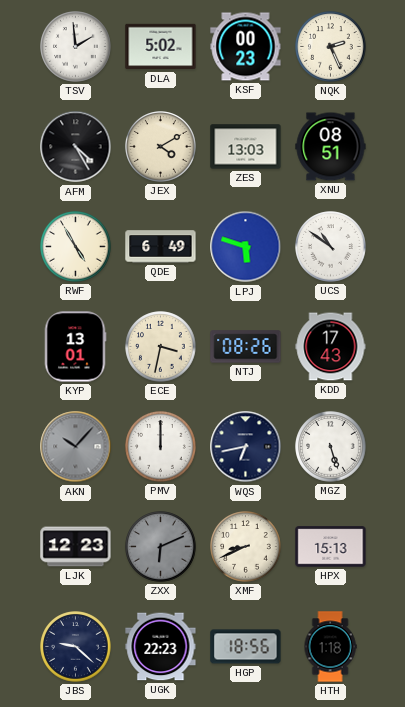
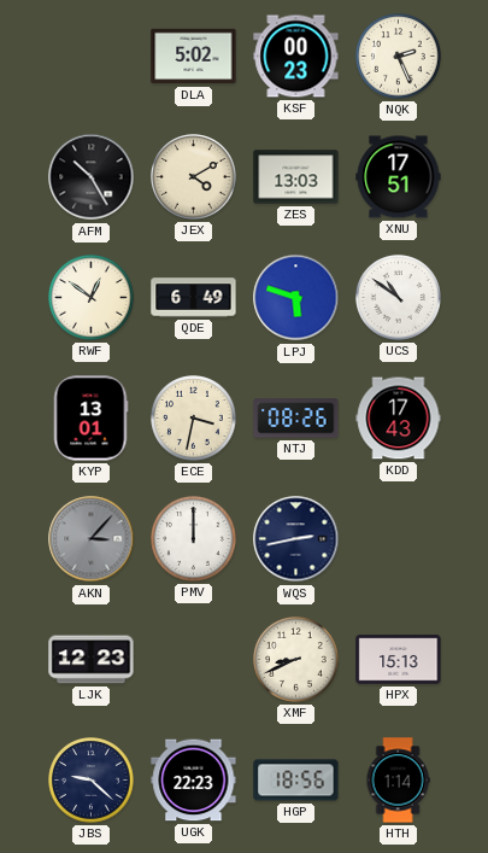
TSV: 1:59 -> none
AFM: 4:25 -> 10:25
XNU: 08:51 -> 17:51
RWF: 4:55 -> 12:51
AKN: 10:07 -> 3:07
WQS: 6:43 -> 2:43
MGZ: 5:27 -> none
ZXX: 6:11 -> none
HTH: 1:18 -> 1:14
